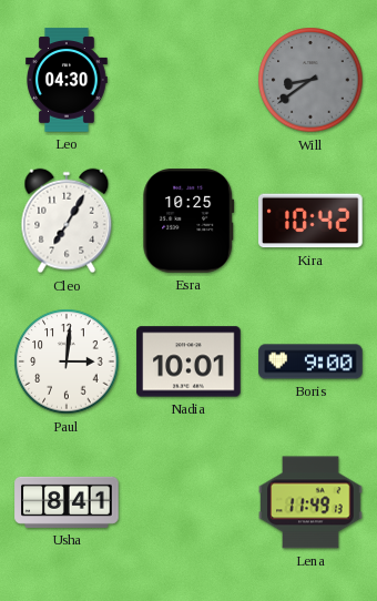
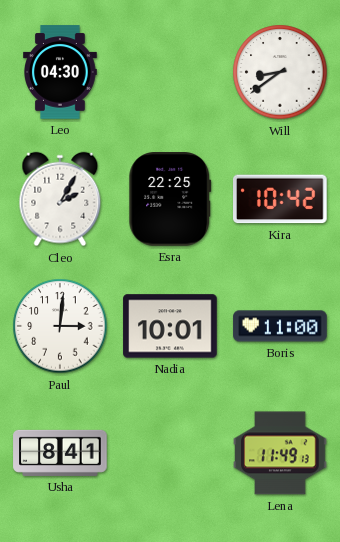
Will dial: grey -> white
Cleo: 7:05 -> 2:05
Esra: 10:25 -> 22:25
Boris: 9:00 -> 11:00
